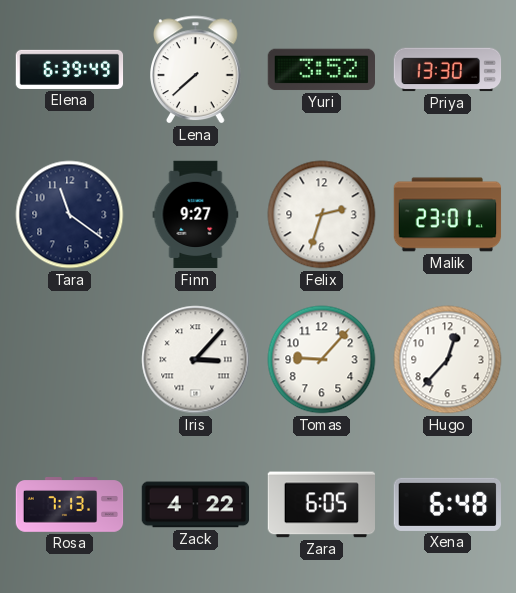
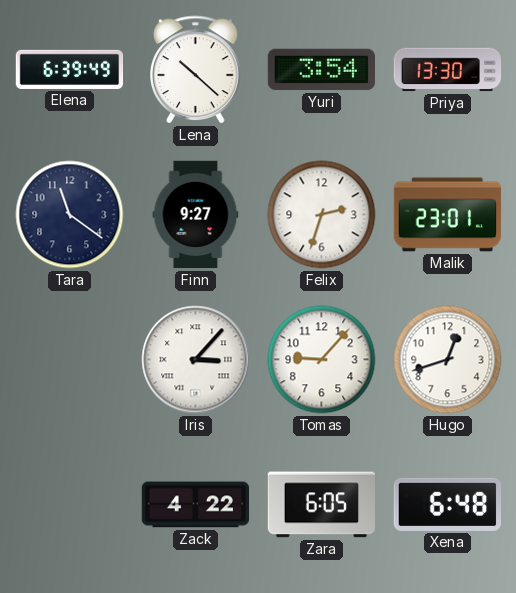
Lena: 7:38 -> 10:22
Yuri: 3:52 -> 3:54
Hugo: 12:37 -> 12:42
Rosa: 7:13 -> none
